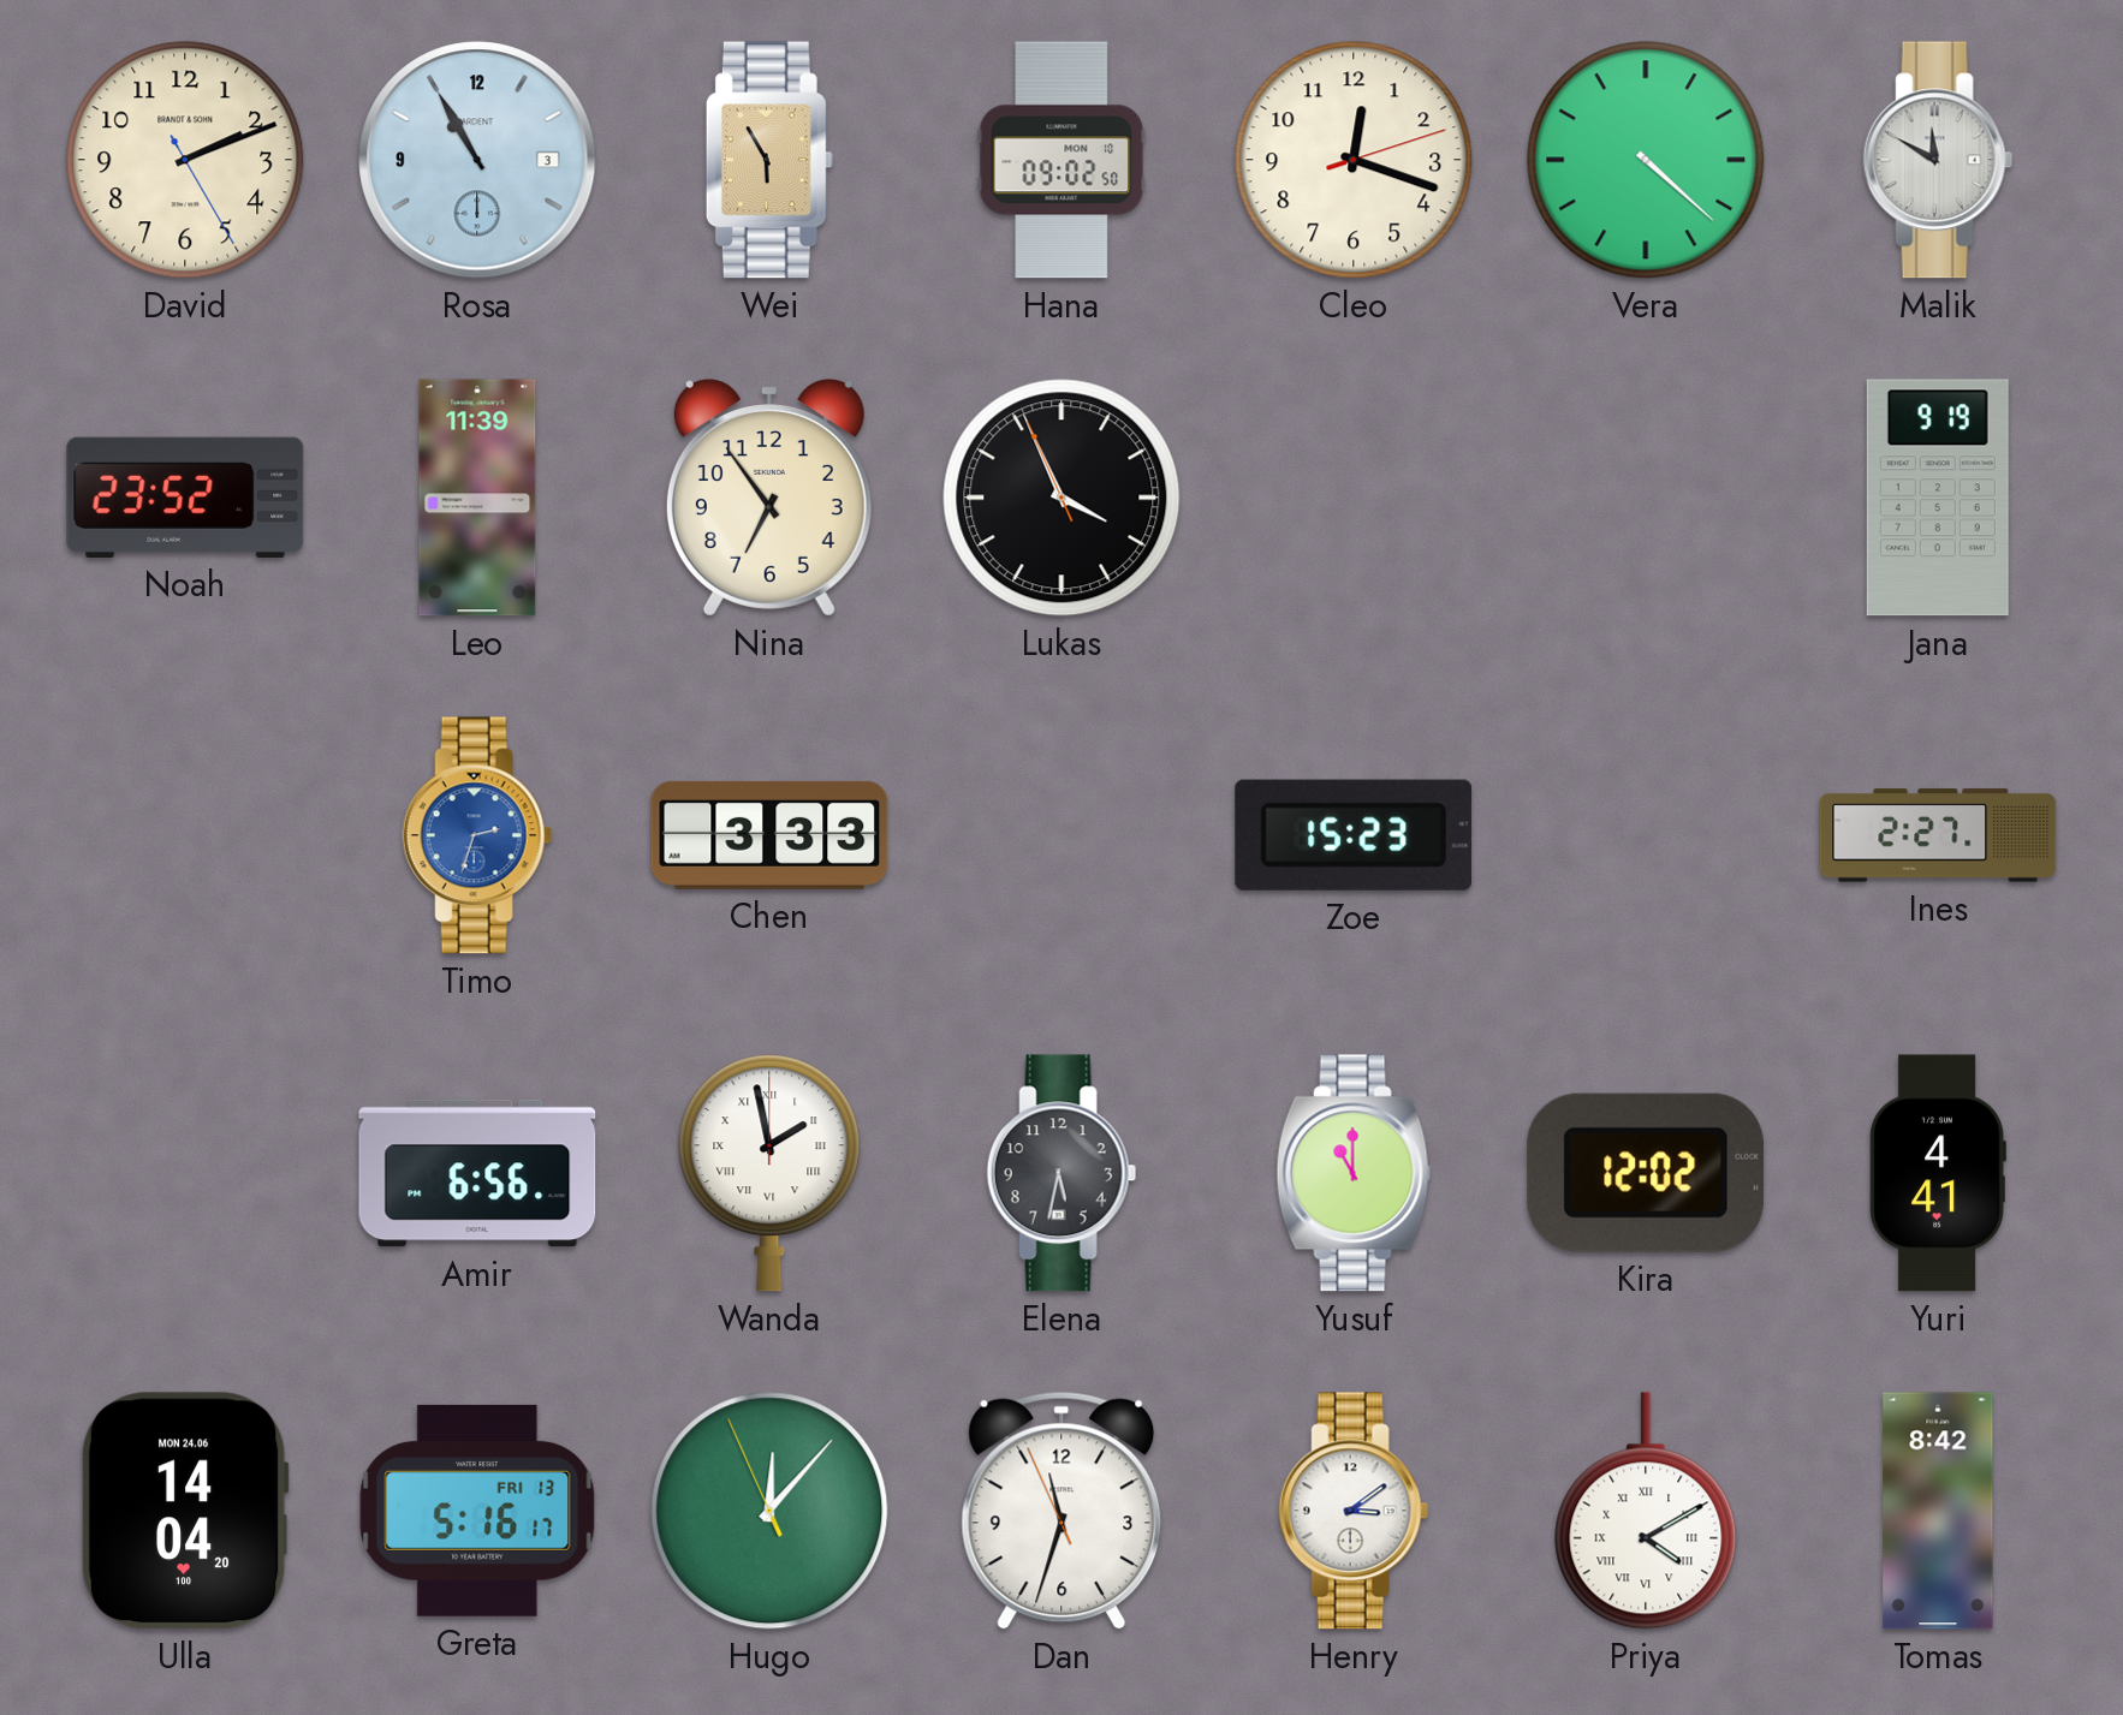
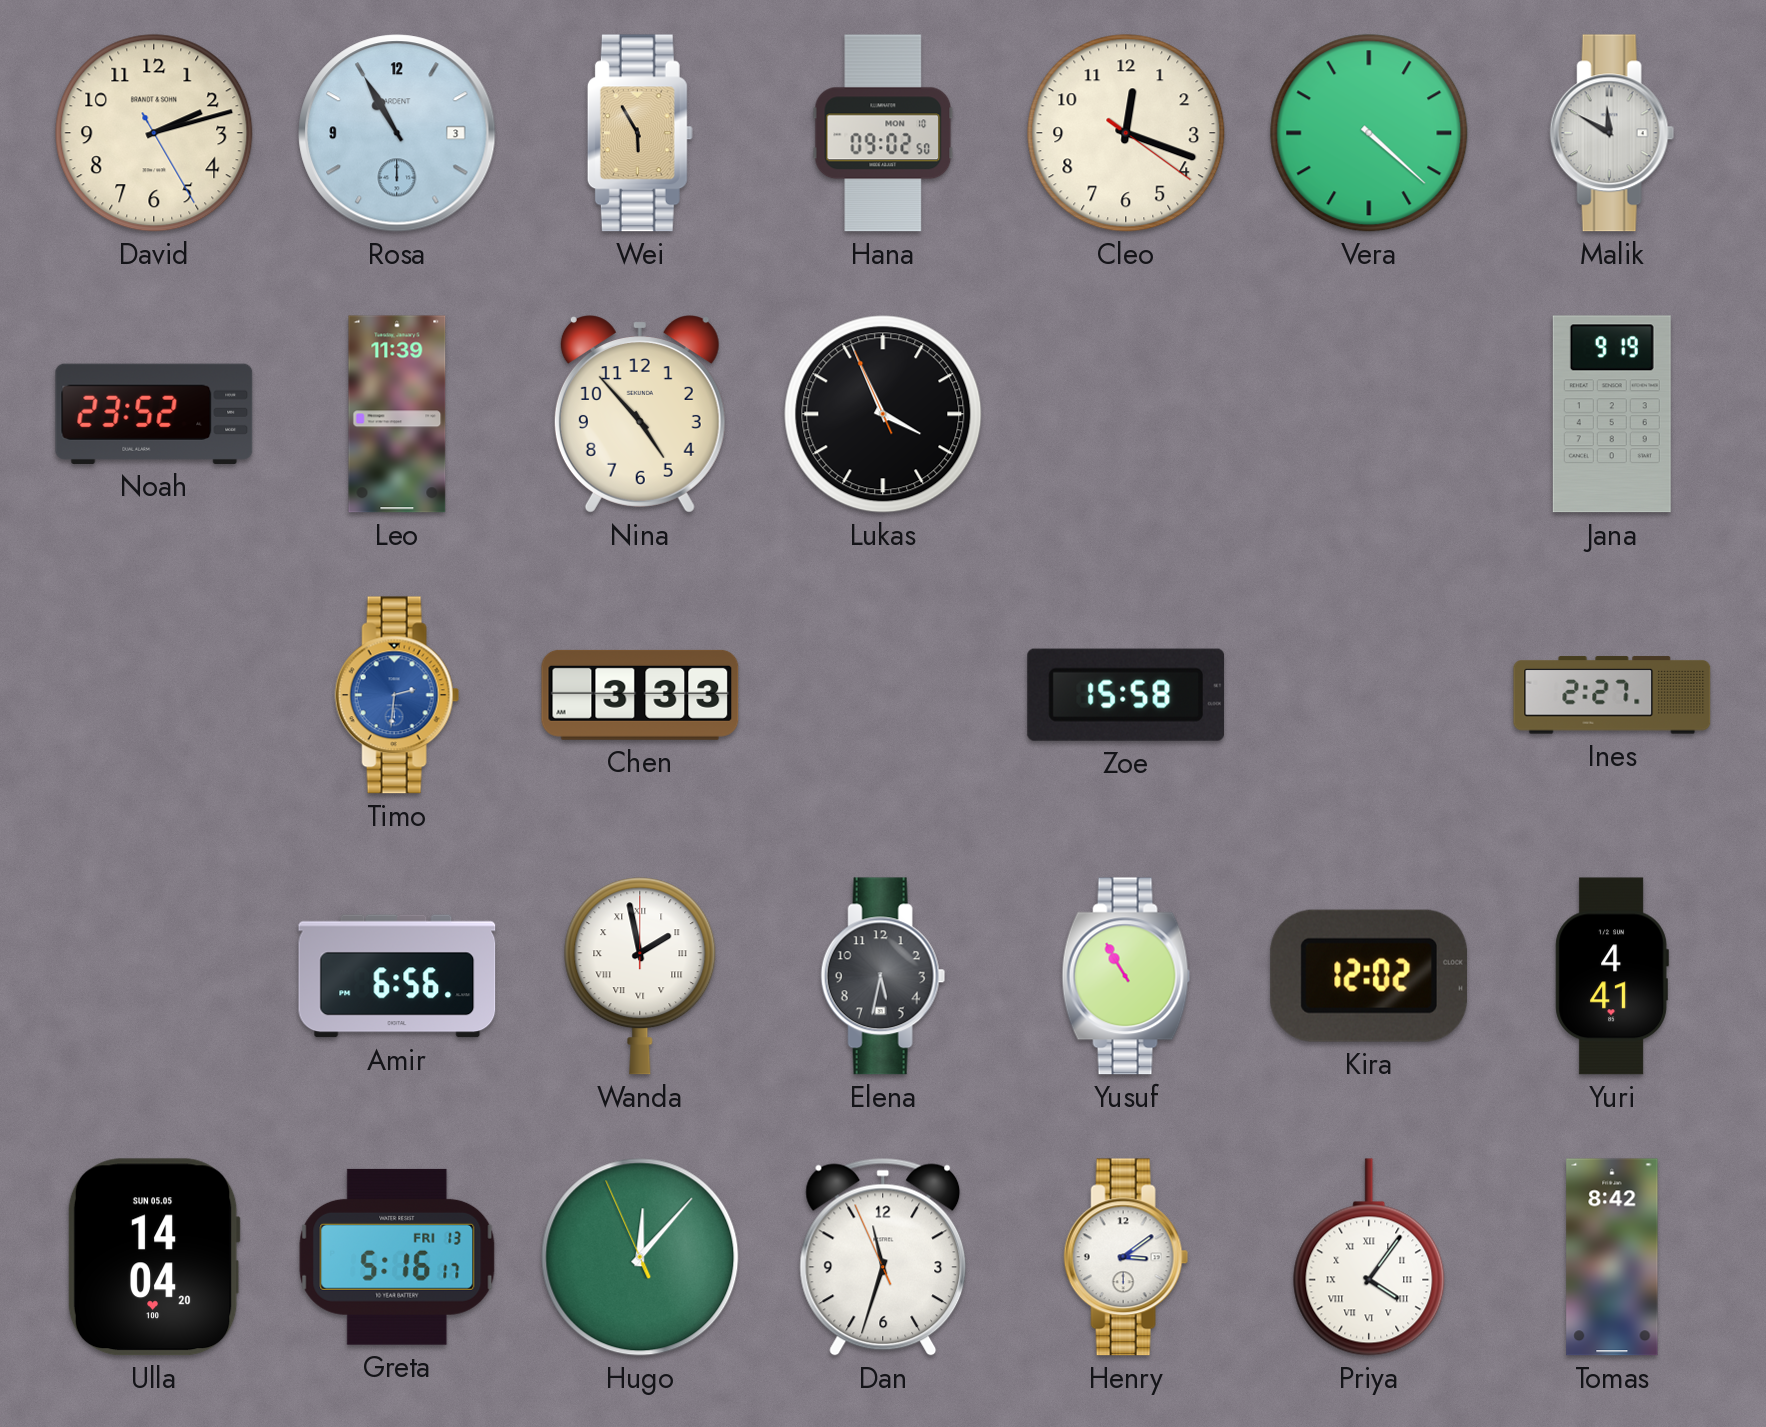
David: 2:11 -> 2:12
Cleo: 12:18:12 -> 12:18:21
Nina: 6:54 -> 4:53
Timo: 2:33 -> 2:31
Zoe: 15:23 -> 15:58
Yusuf: 11:00 -> 10:55
Ulla date: MON 24.06 -> SUN 05.05
Priya: 4:10 -> 4:06
